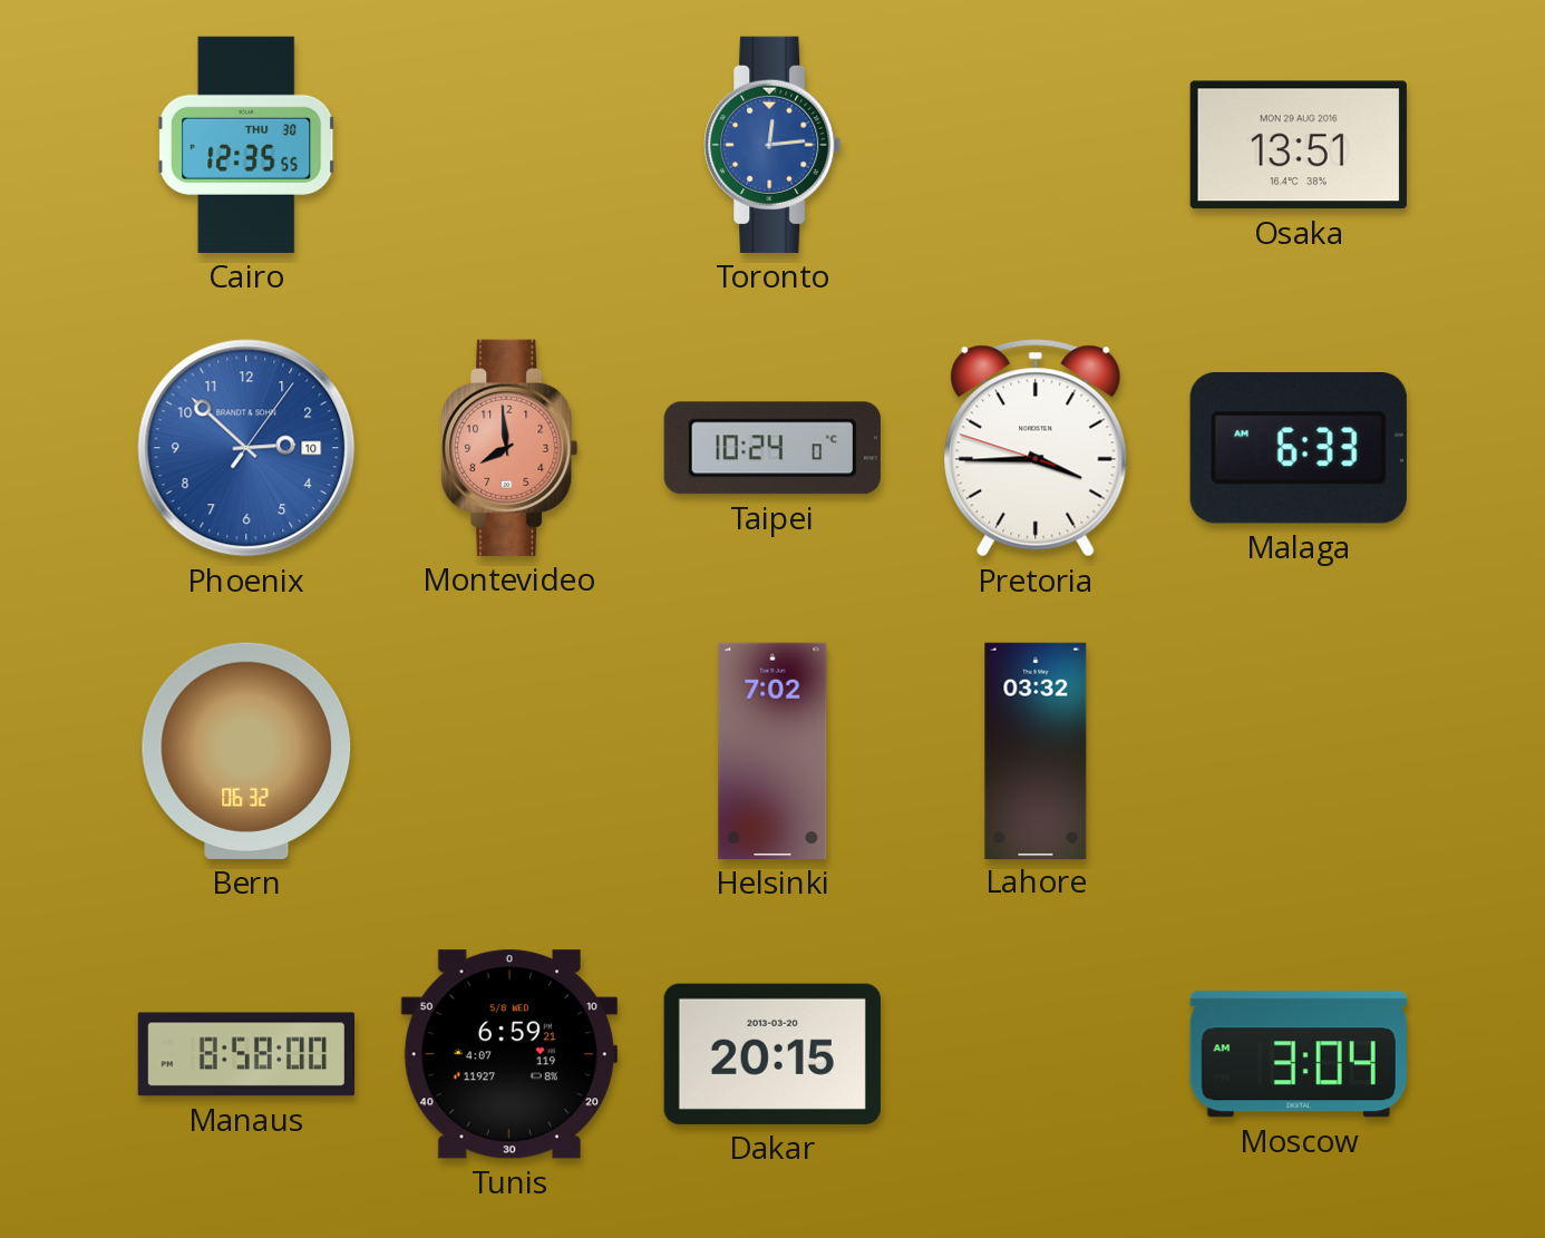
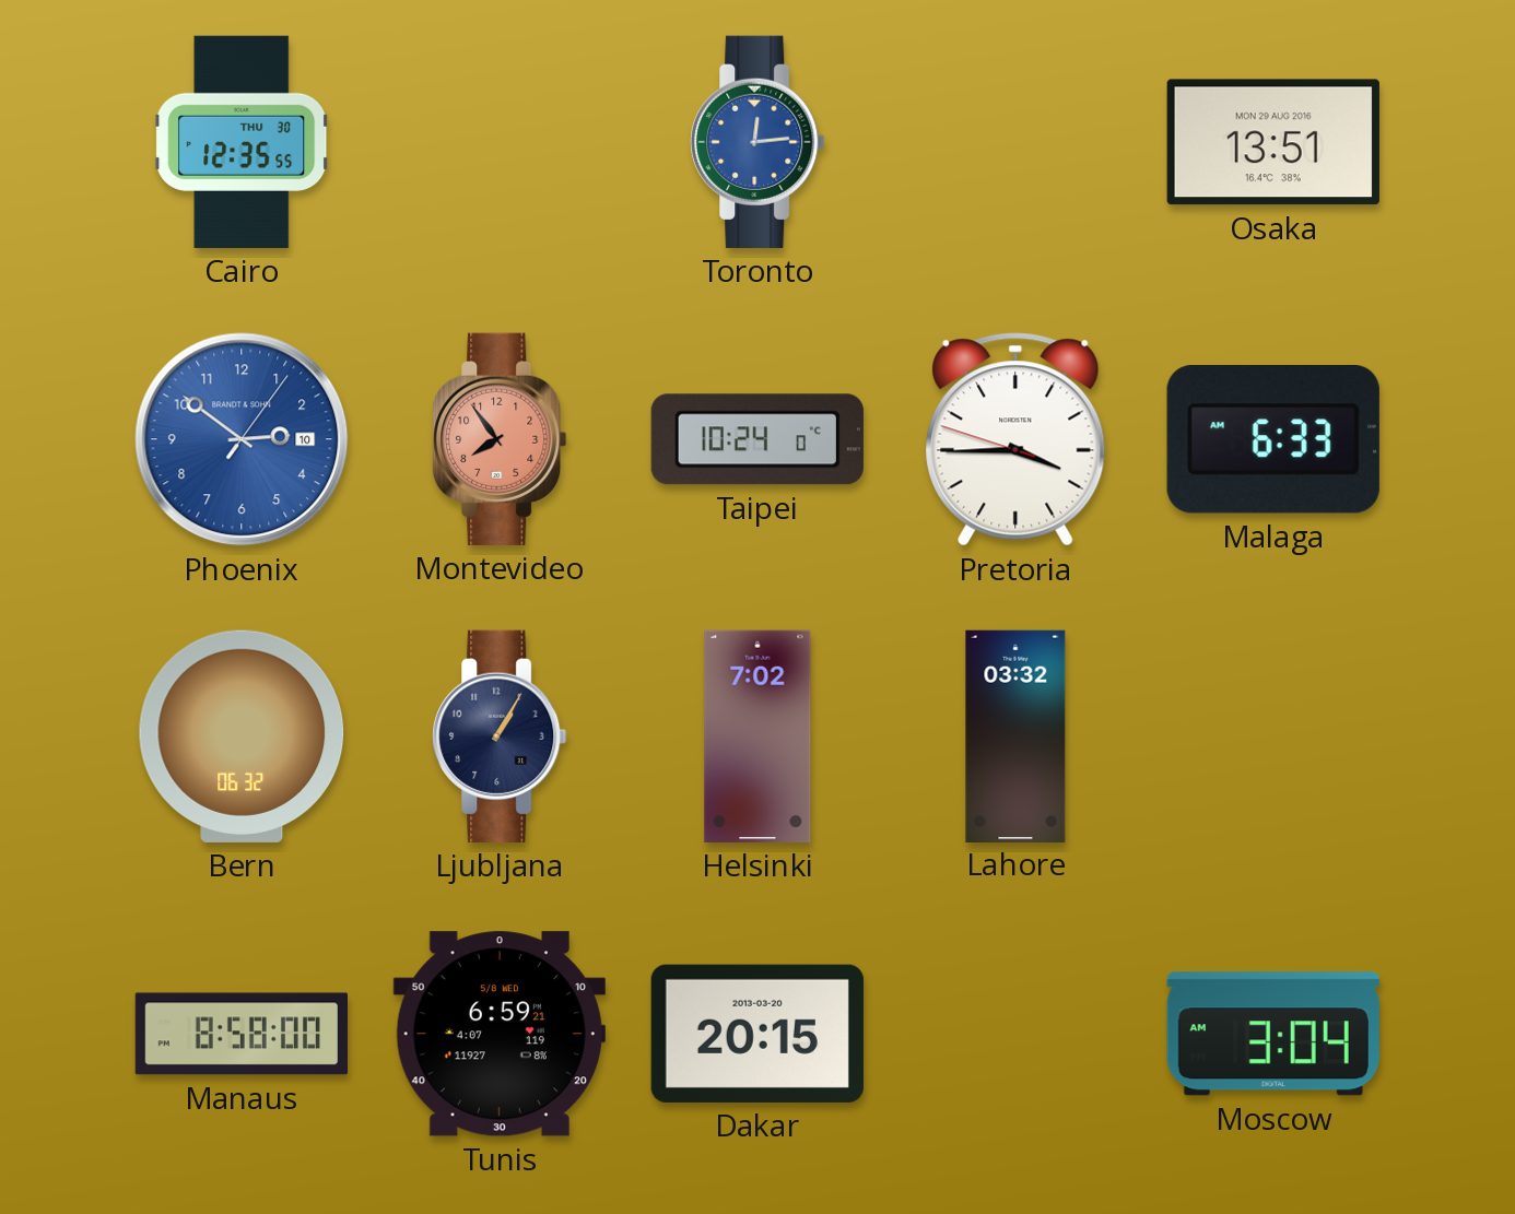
Phoenix: 2:52 -> 2:51
Montevideo: 7:59 -> 7:54
Ljubljana: none -> 1:05
